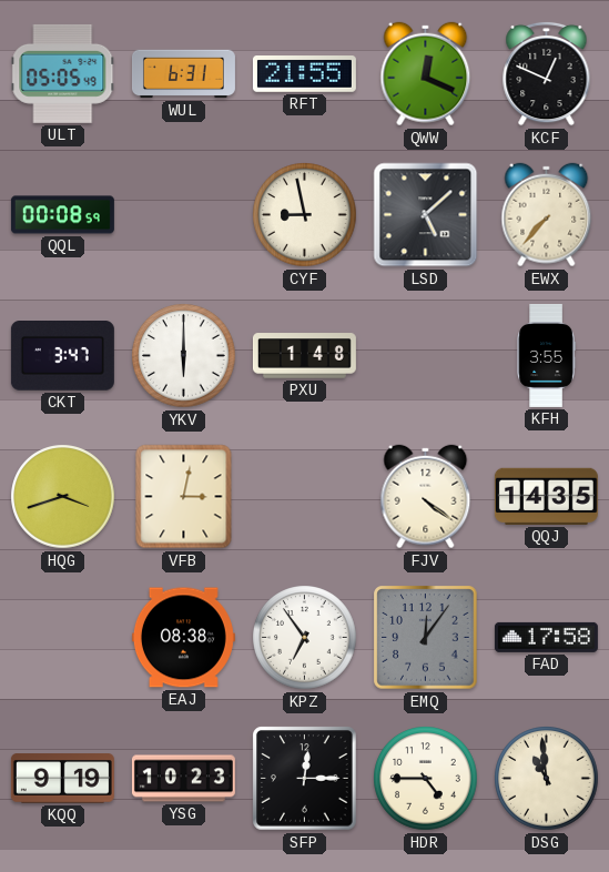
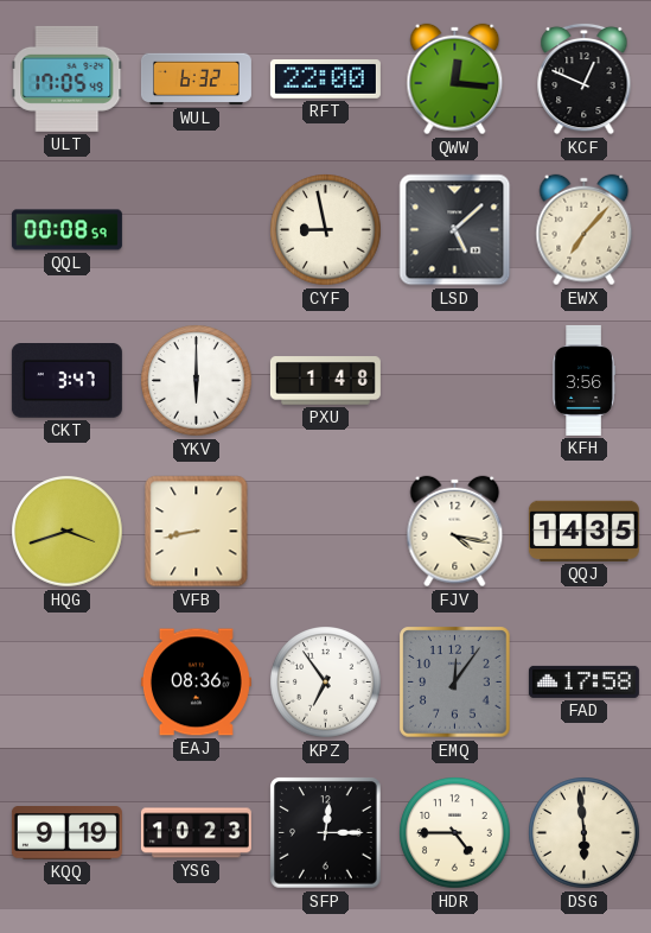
ULT: 05:05 -> 17:05
WUL: 6:31 -> 6:32
RFT: 21:55 -> 22:00
QWW: 12:19 -> 12:16
EWX: 7:37 -> 7:07
KFH: 3:55 -> 3:56
VFB: 3:02 -> 8:43
FJV: 4:21 -> 4:17
EAJ: 08:38 -> 08:36
DSG: 10:59 -> 5:59
